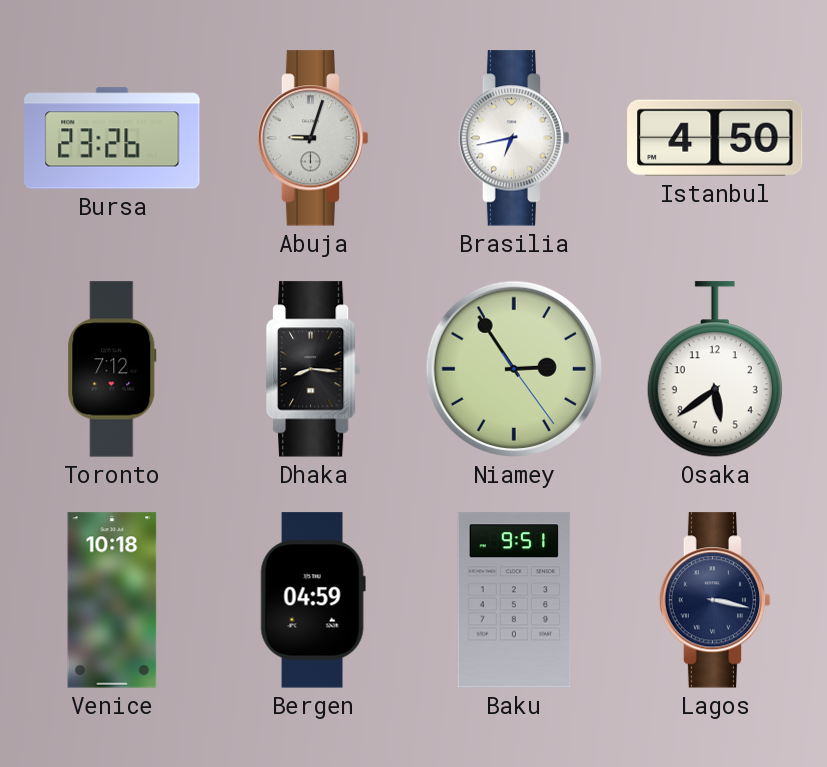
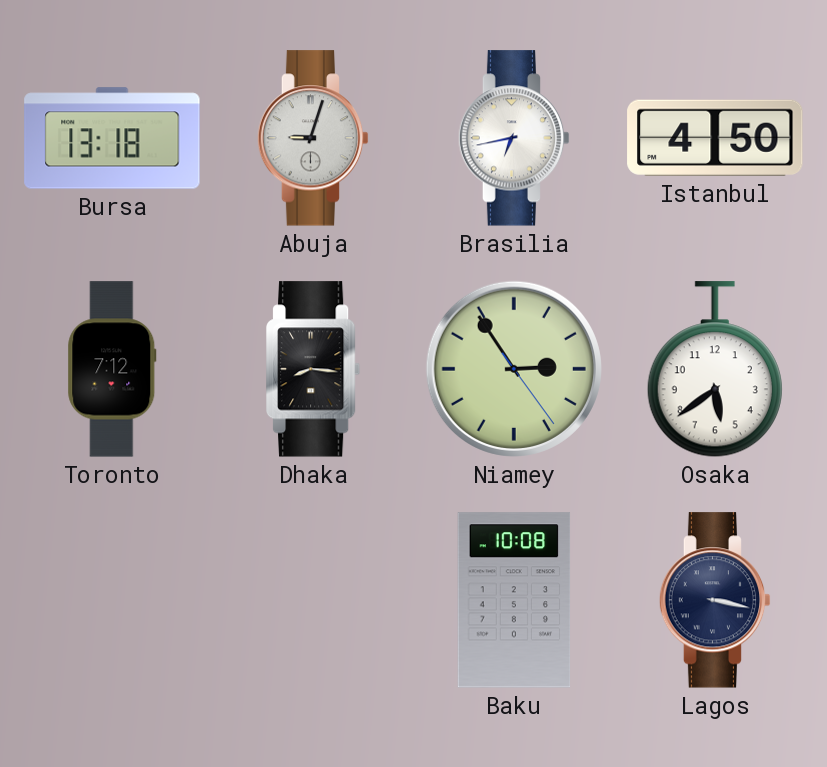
Bursa: 23:26 -> 13:18
Venice: 10:18 -> none
Bergen: 04:59 -> none
Baku: 9:51 -> 10:08
